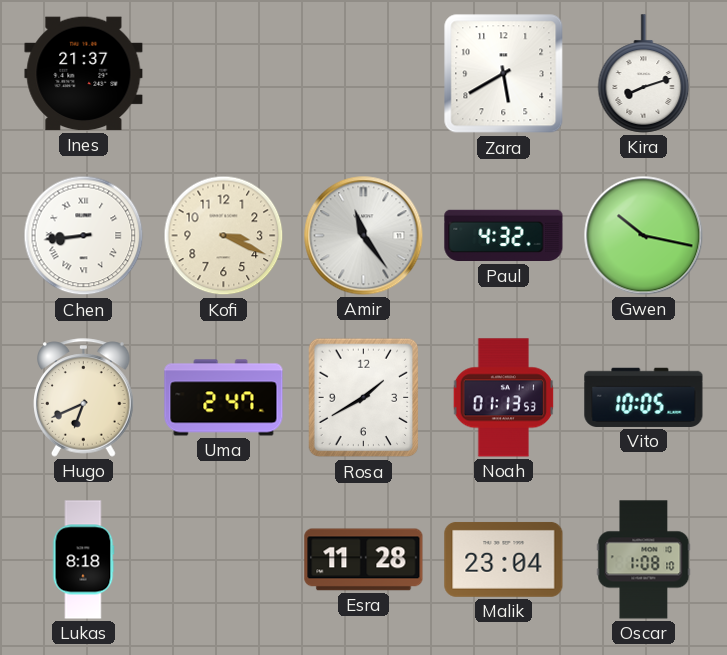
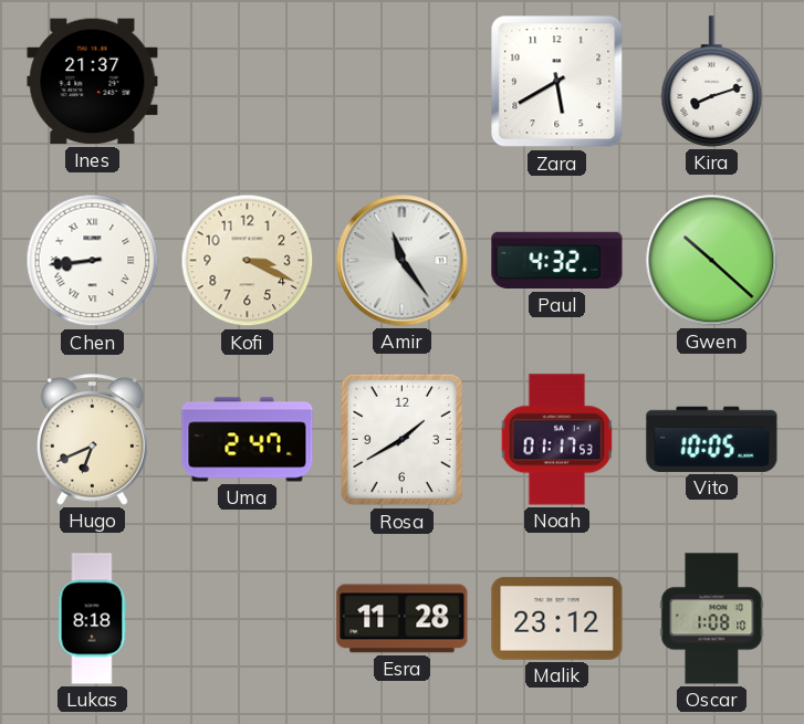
Gwen: 10:17 -> 10:22
Noah: 01:13 -> 01:17
Malik: 23:04 -> 23:12
